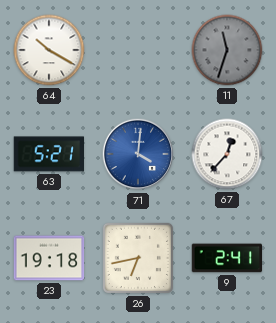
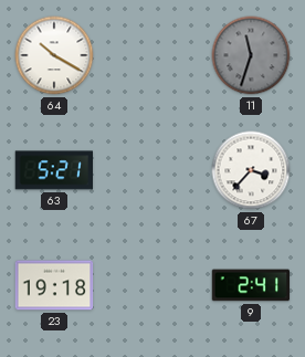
71: 4:01 -> none
67: 12:37 -> 3:37
26: 6:43 -> none
